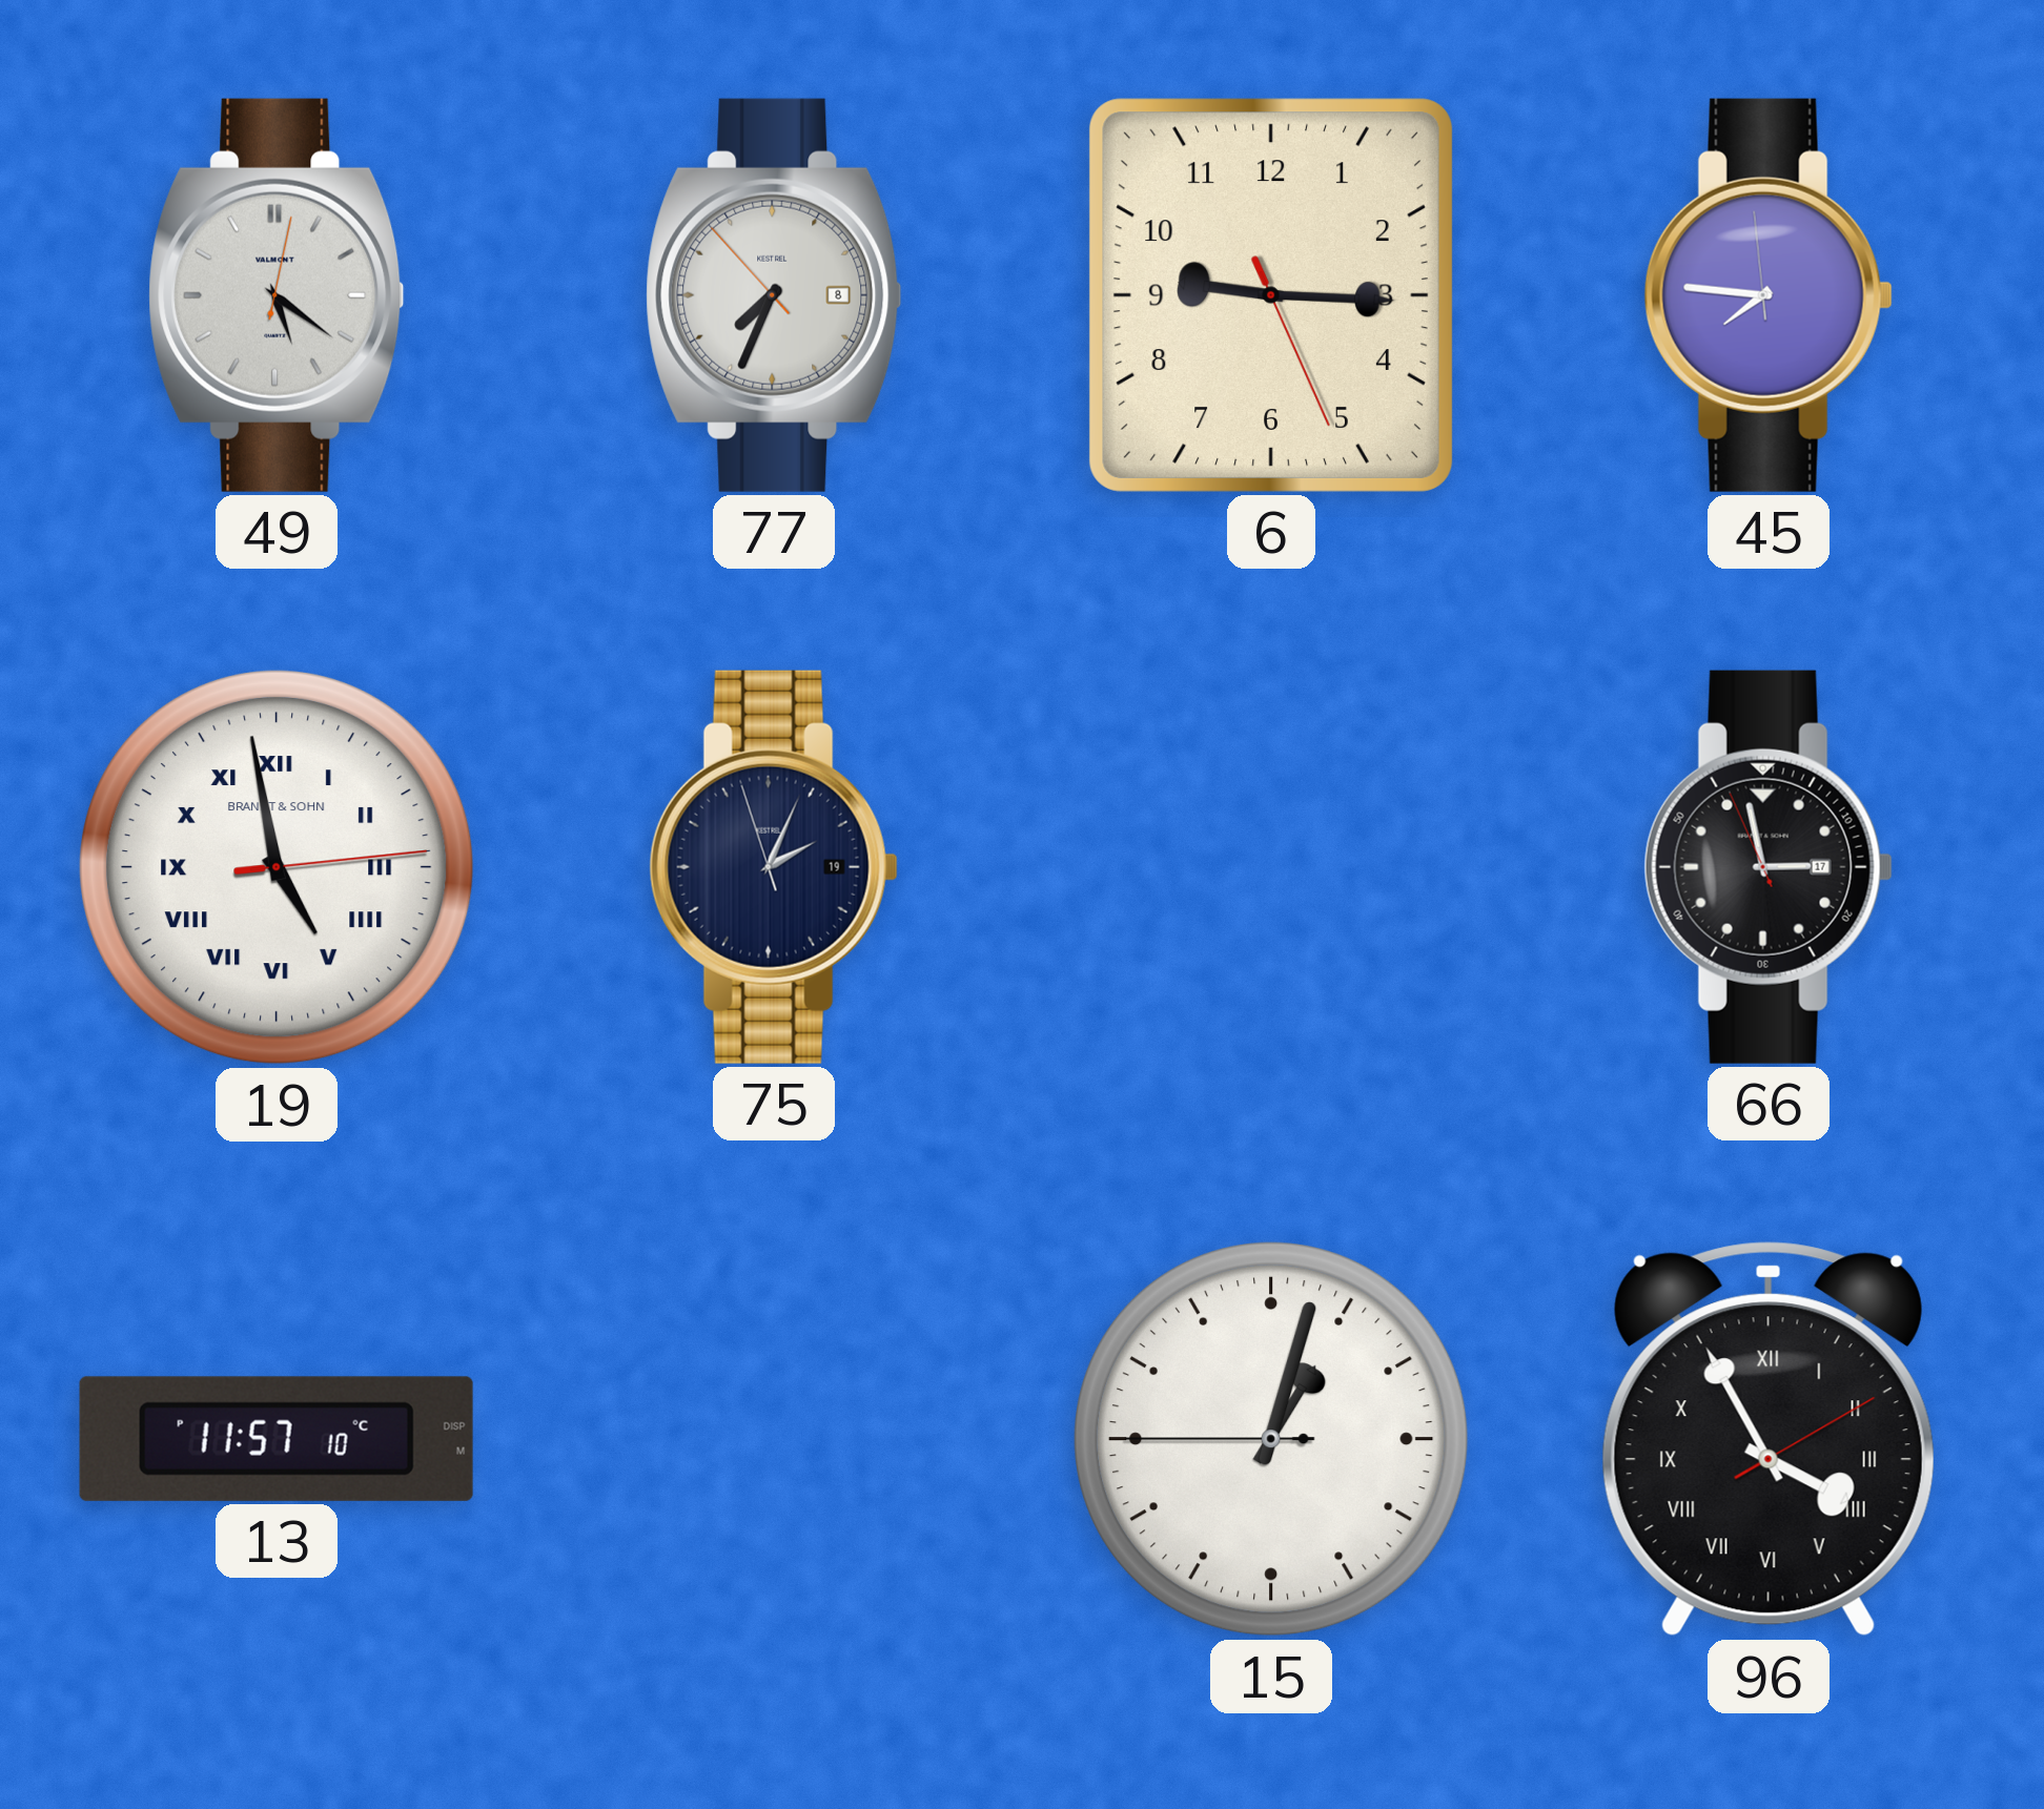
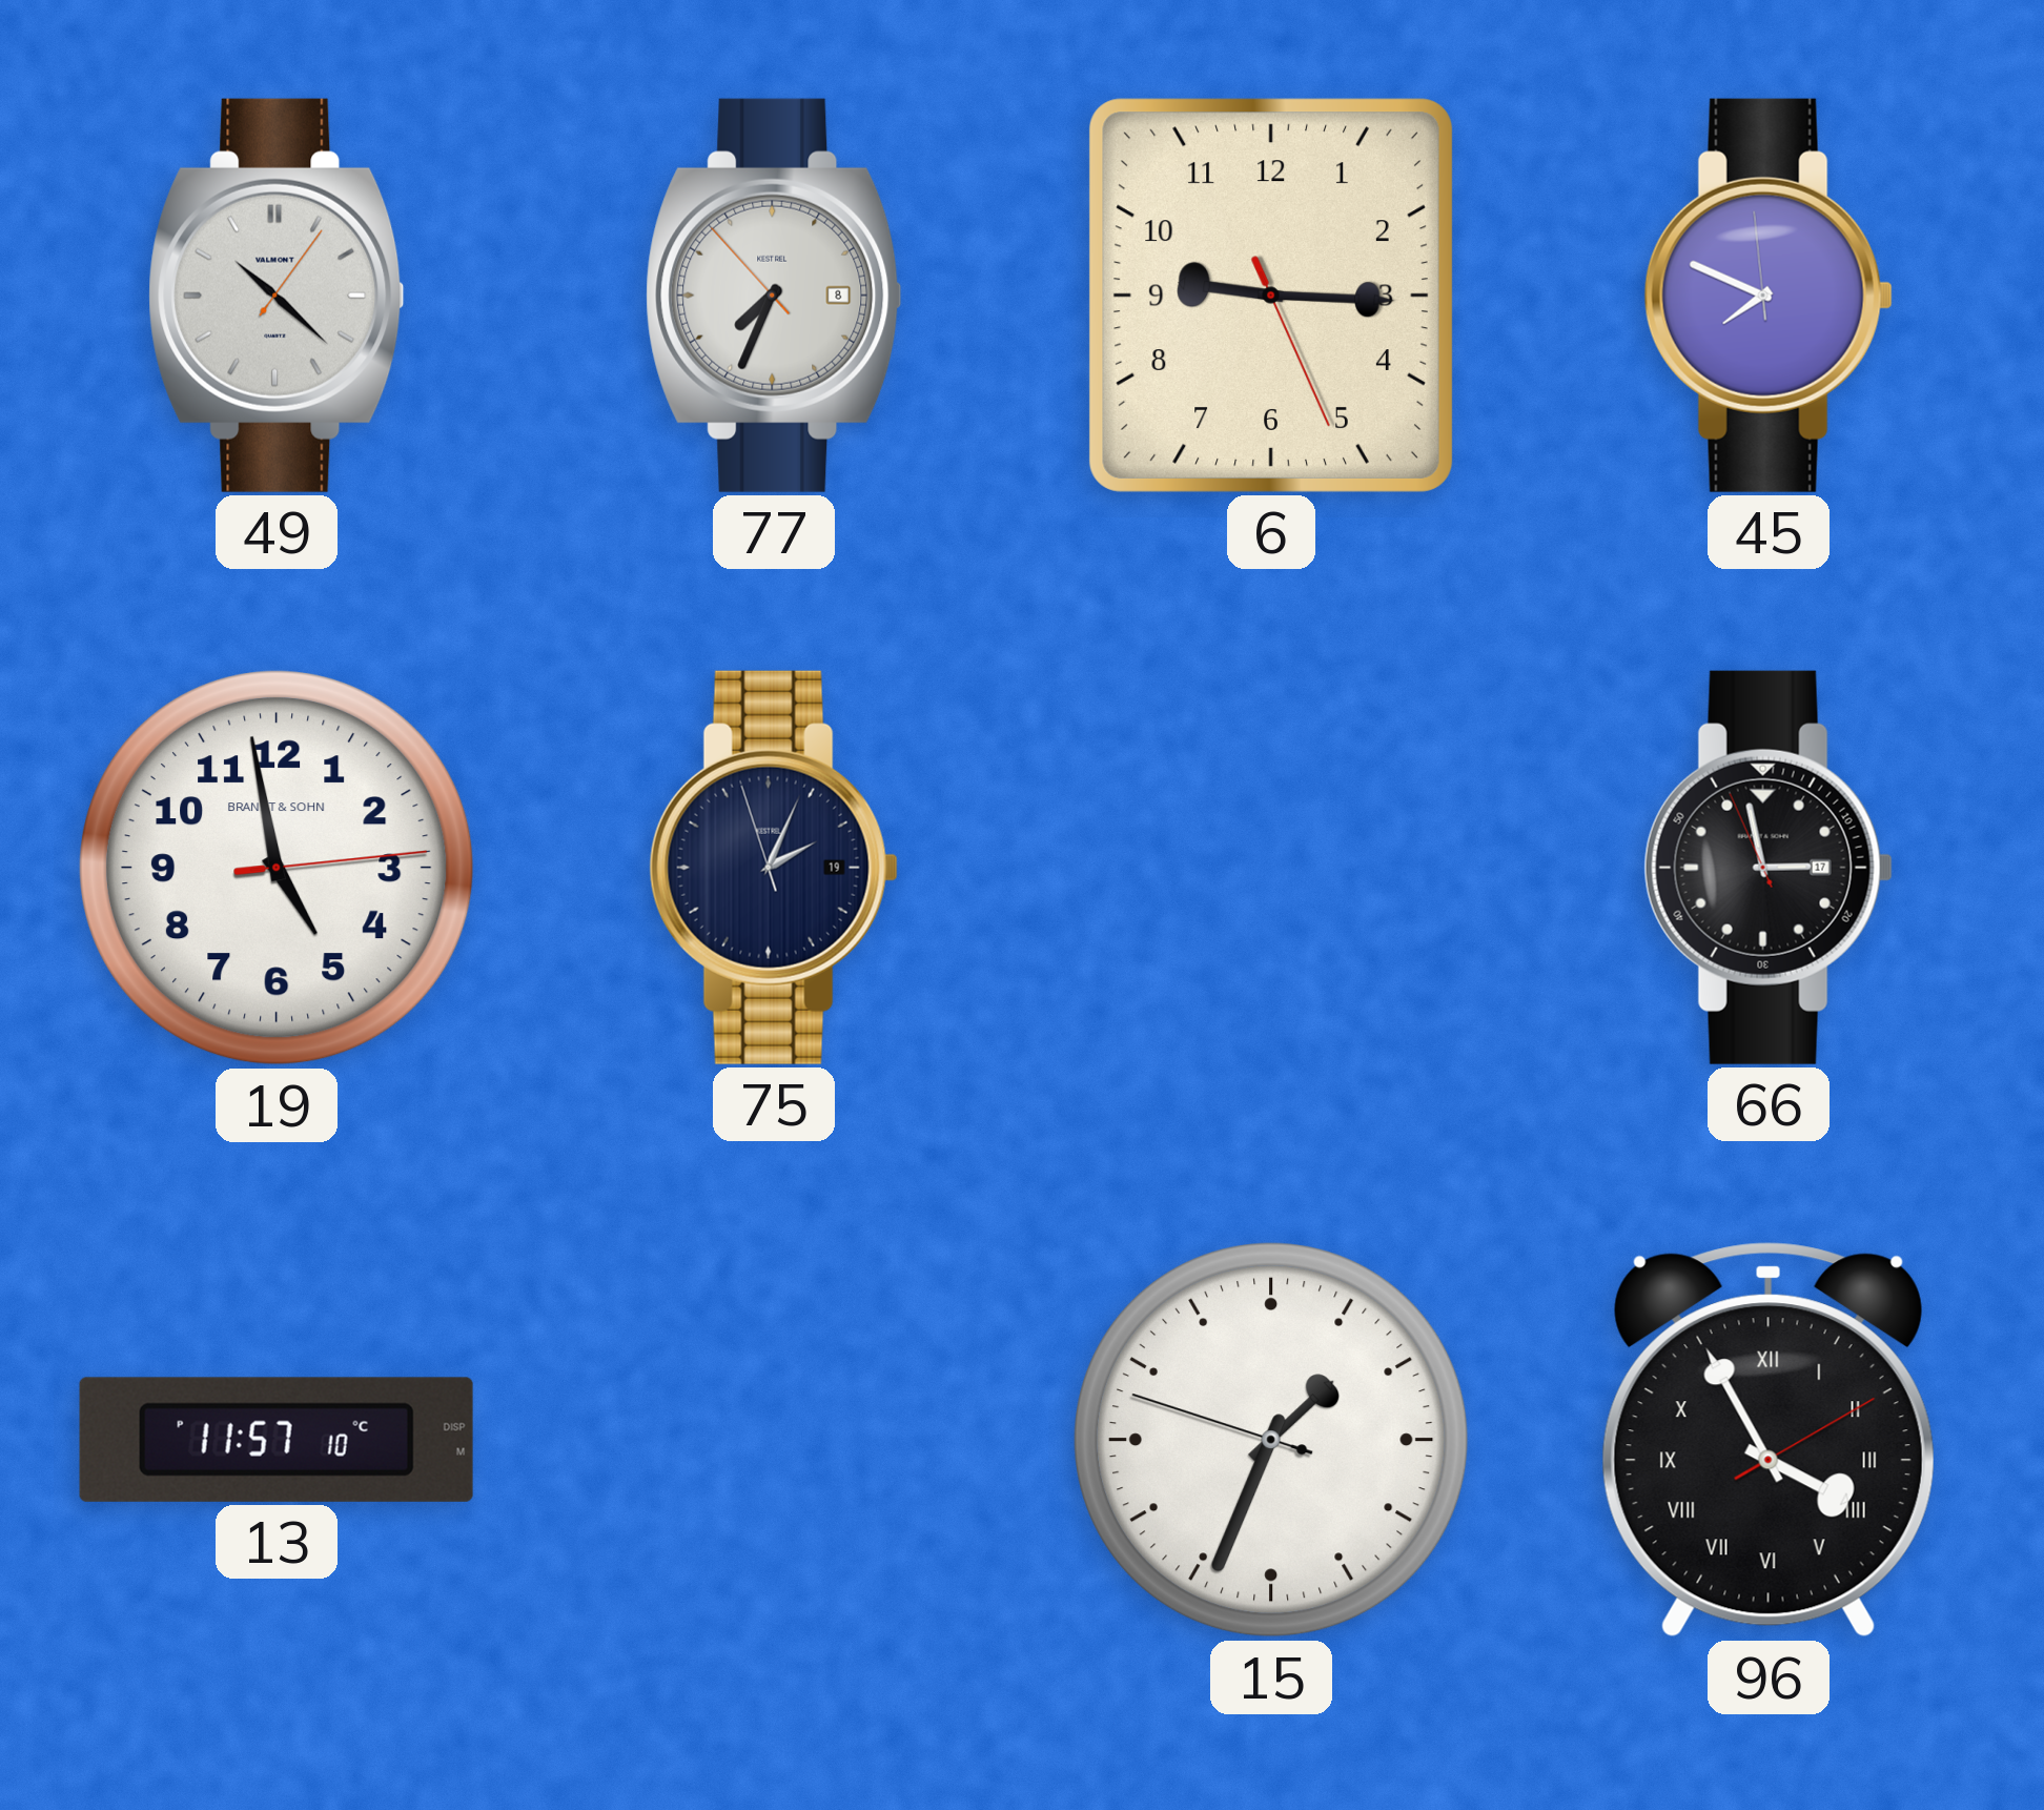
49: 5:21 -> 10:22
45: 7:45 -> 7:48
19 numerals: Roman -> Arabic
15: 1:02 -> 1:33
